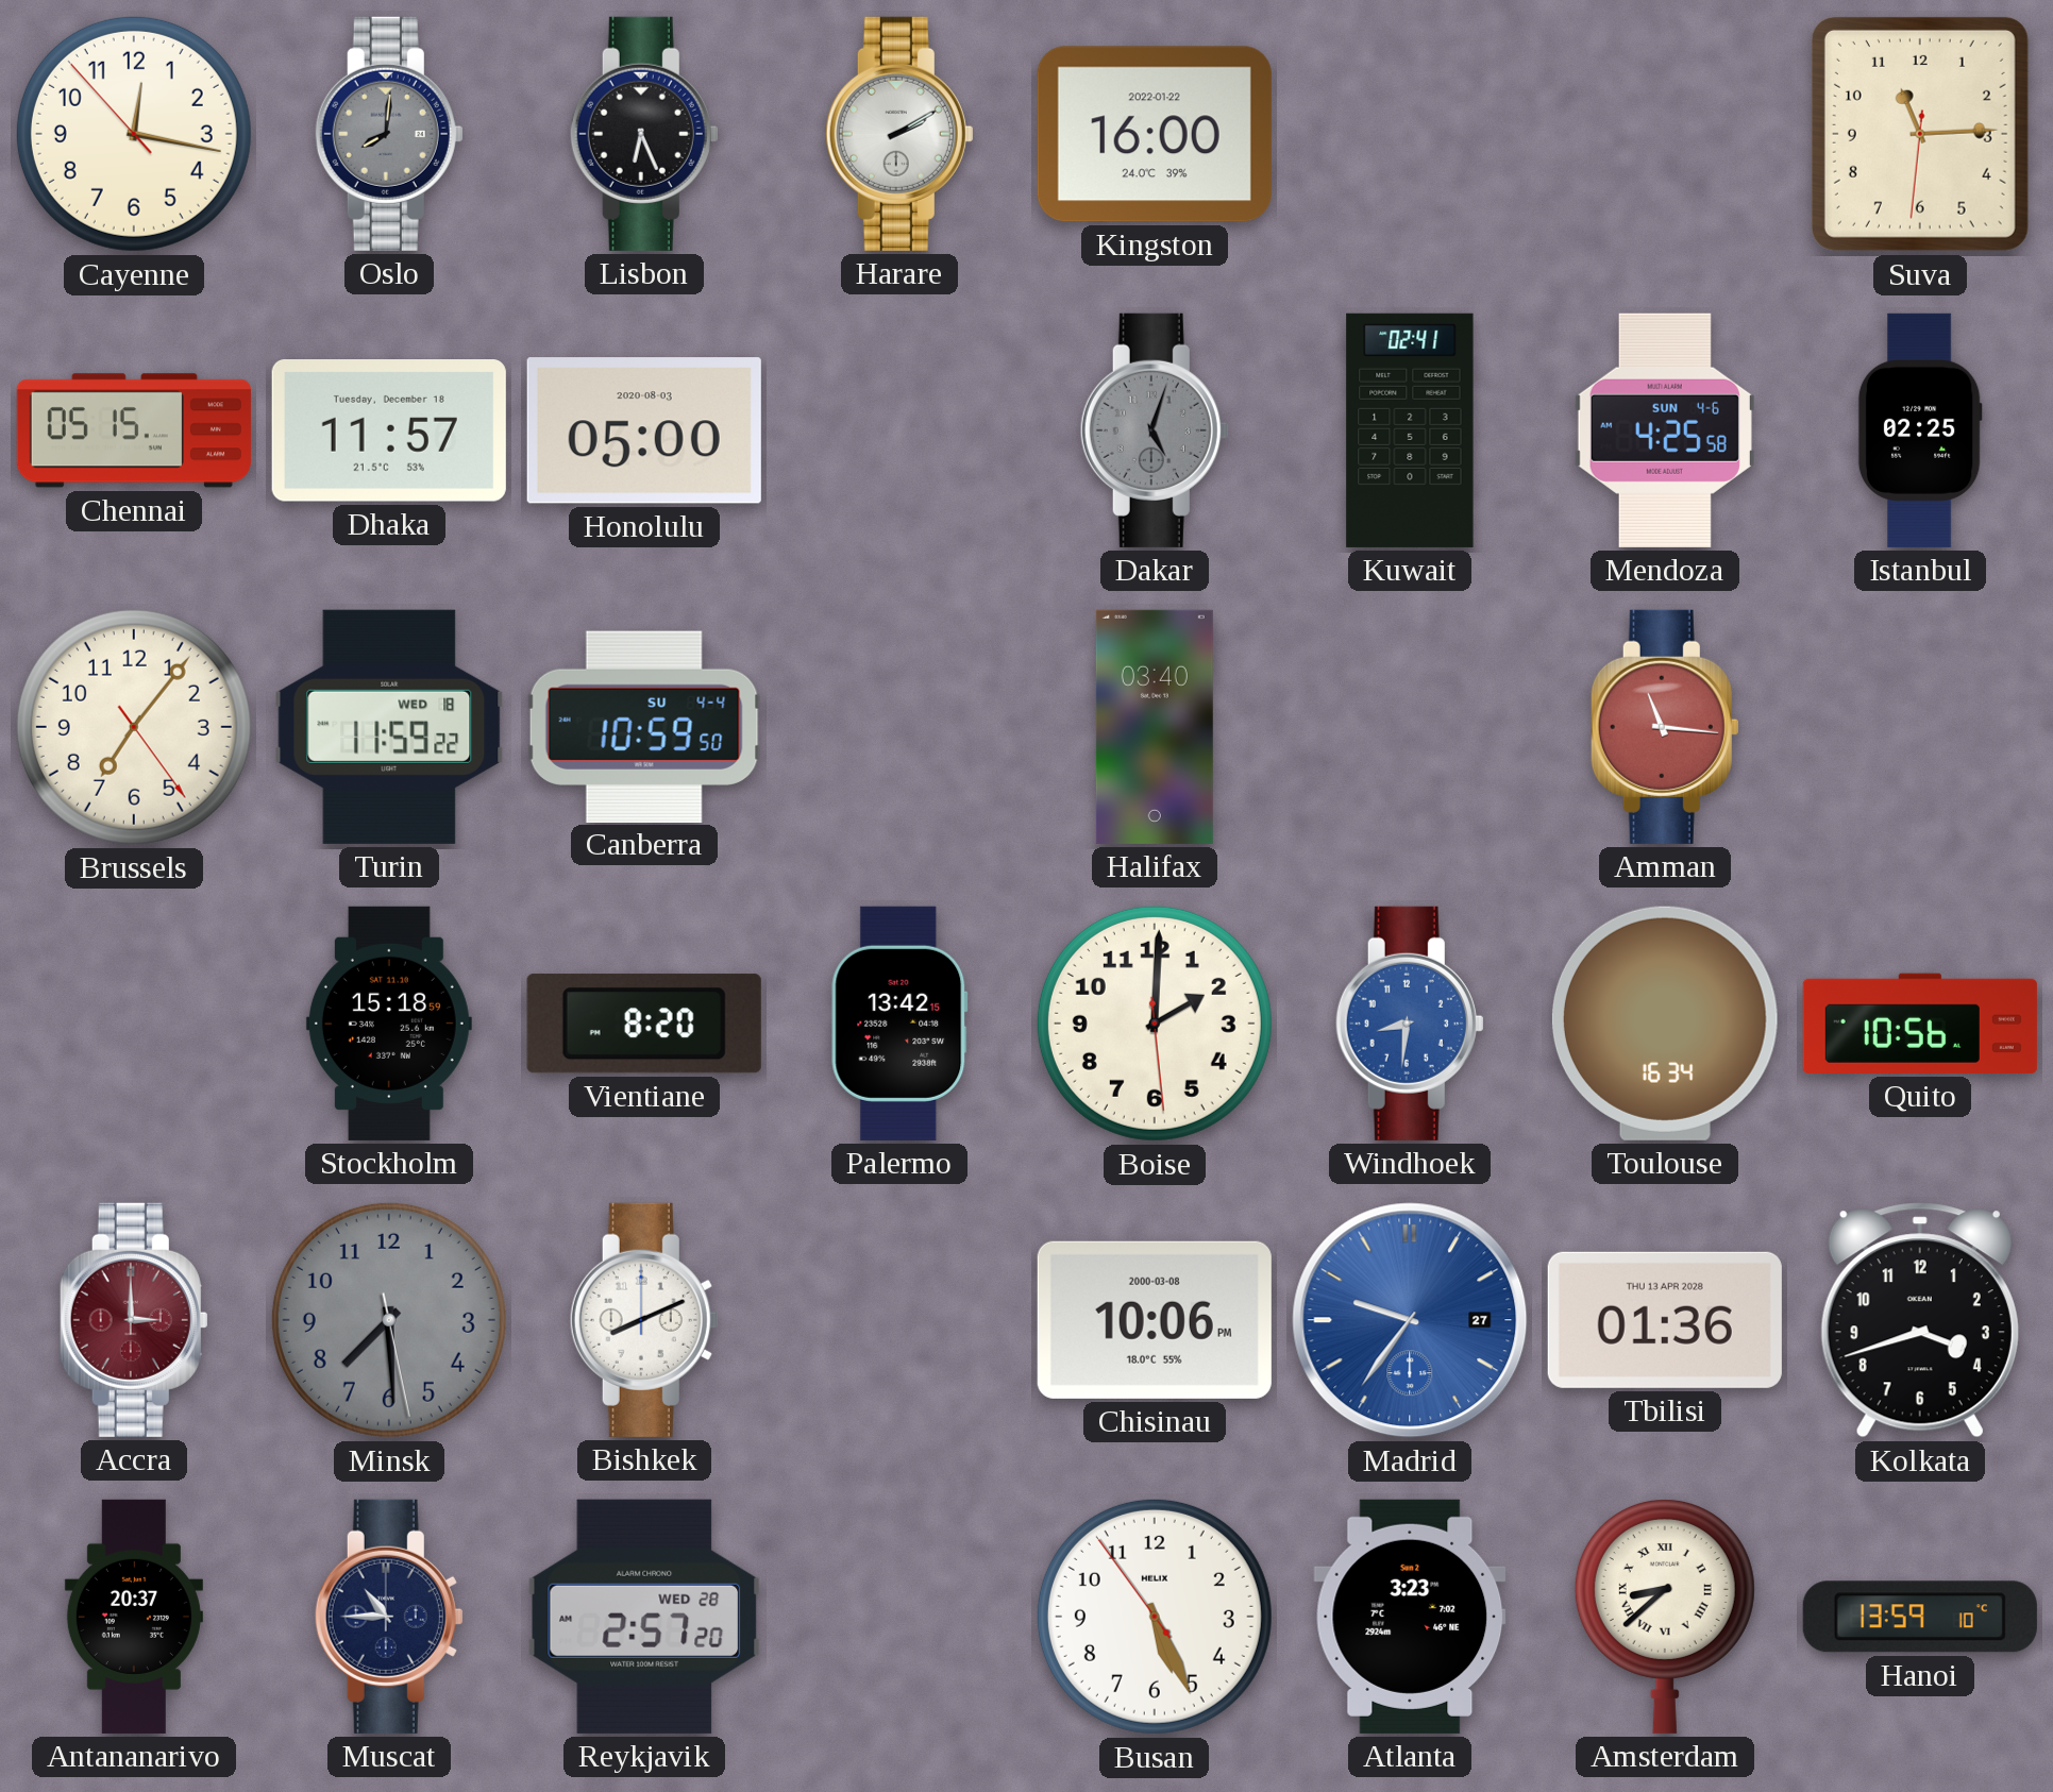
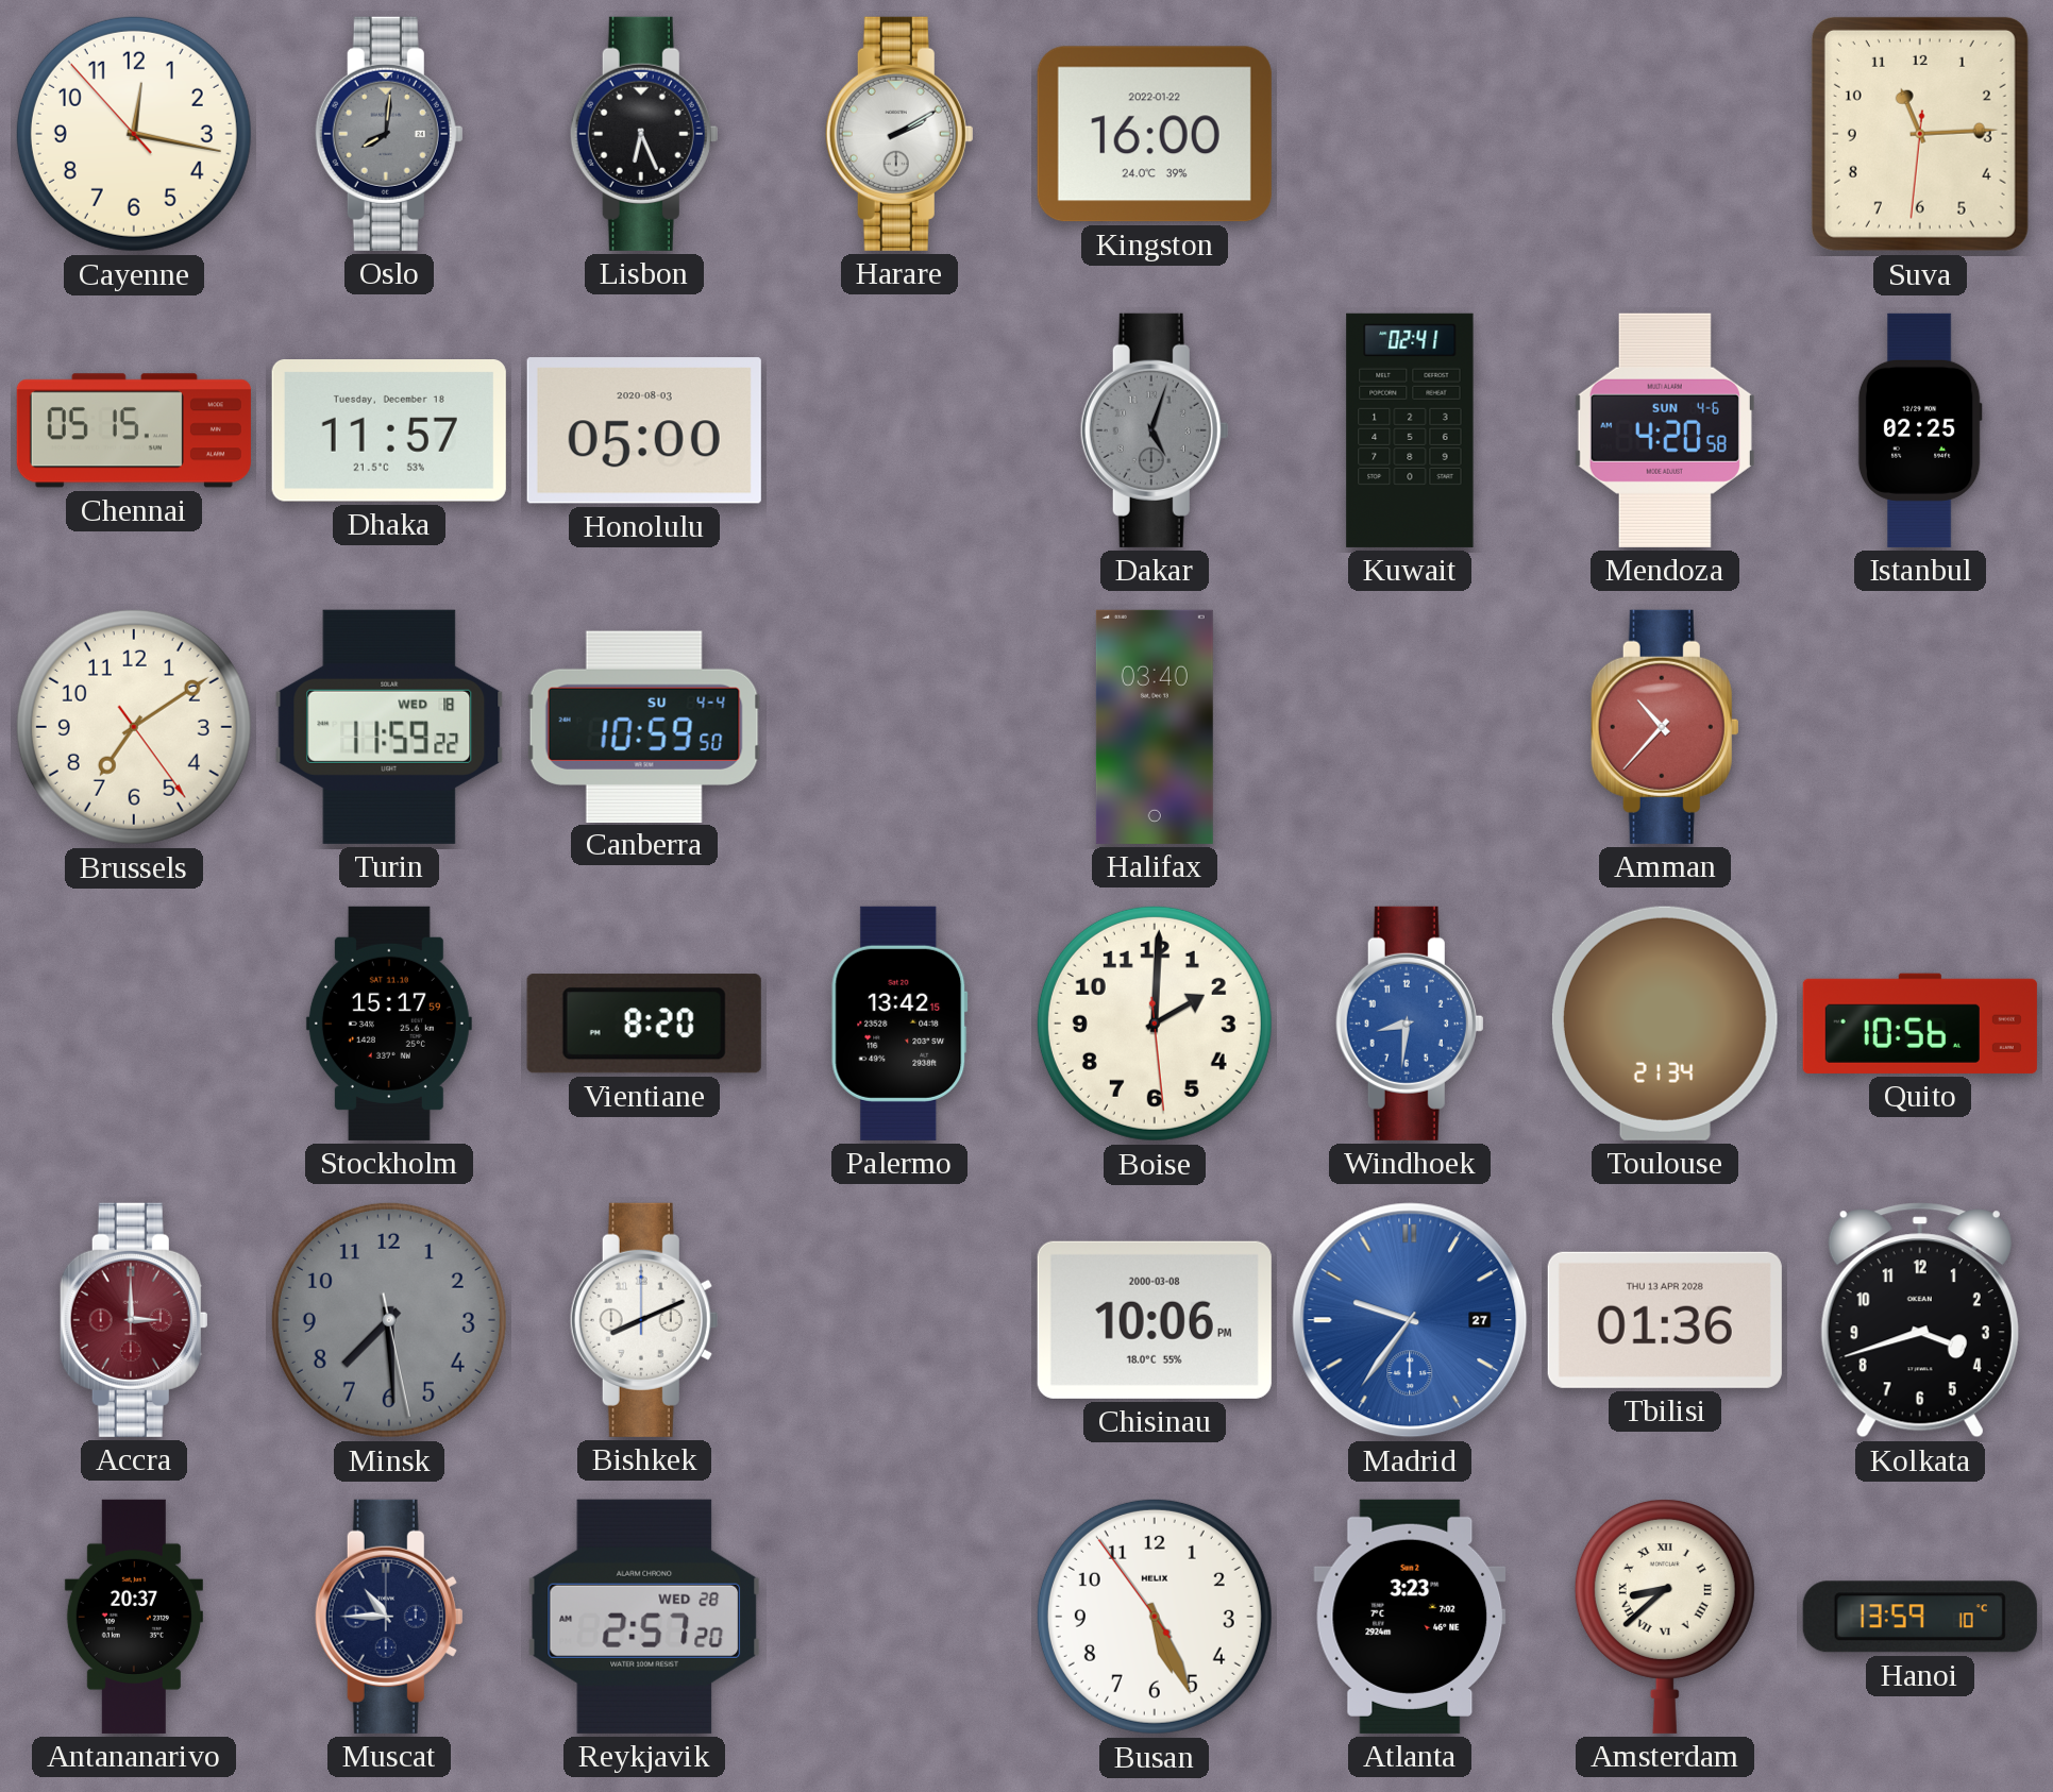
Mendoza: 4:25 -> 4:20
Brussels: 7:06 -> 7:09
Amman: 11:16 -> 10:37
Stockholm: 15:18 -> 15:17
Toulouse: 16:34 -> 21:34
